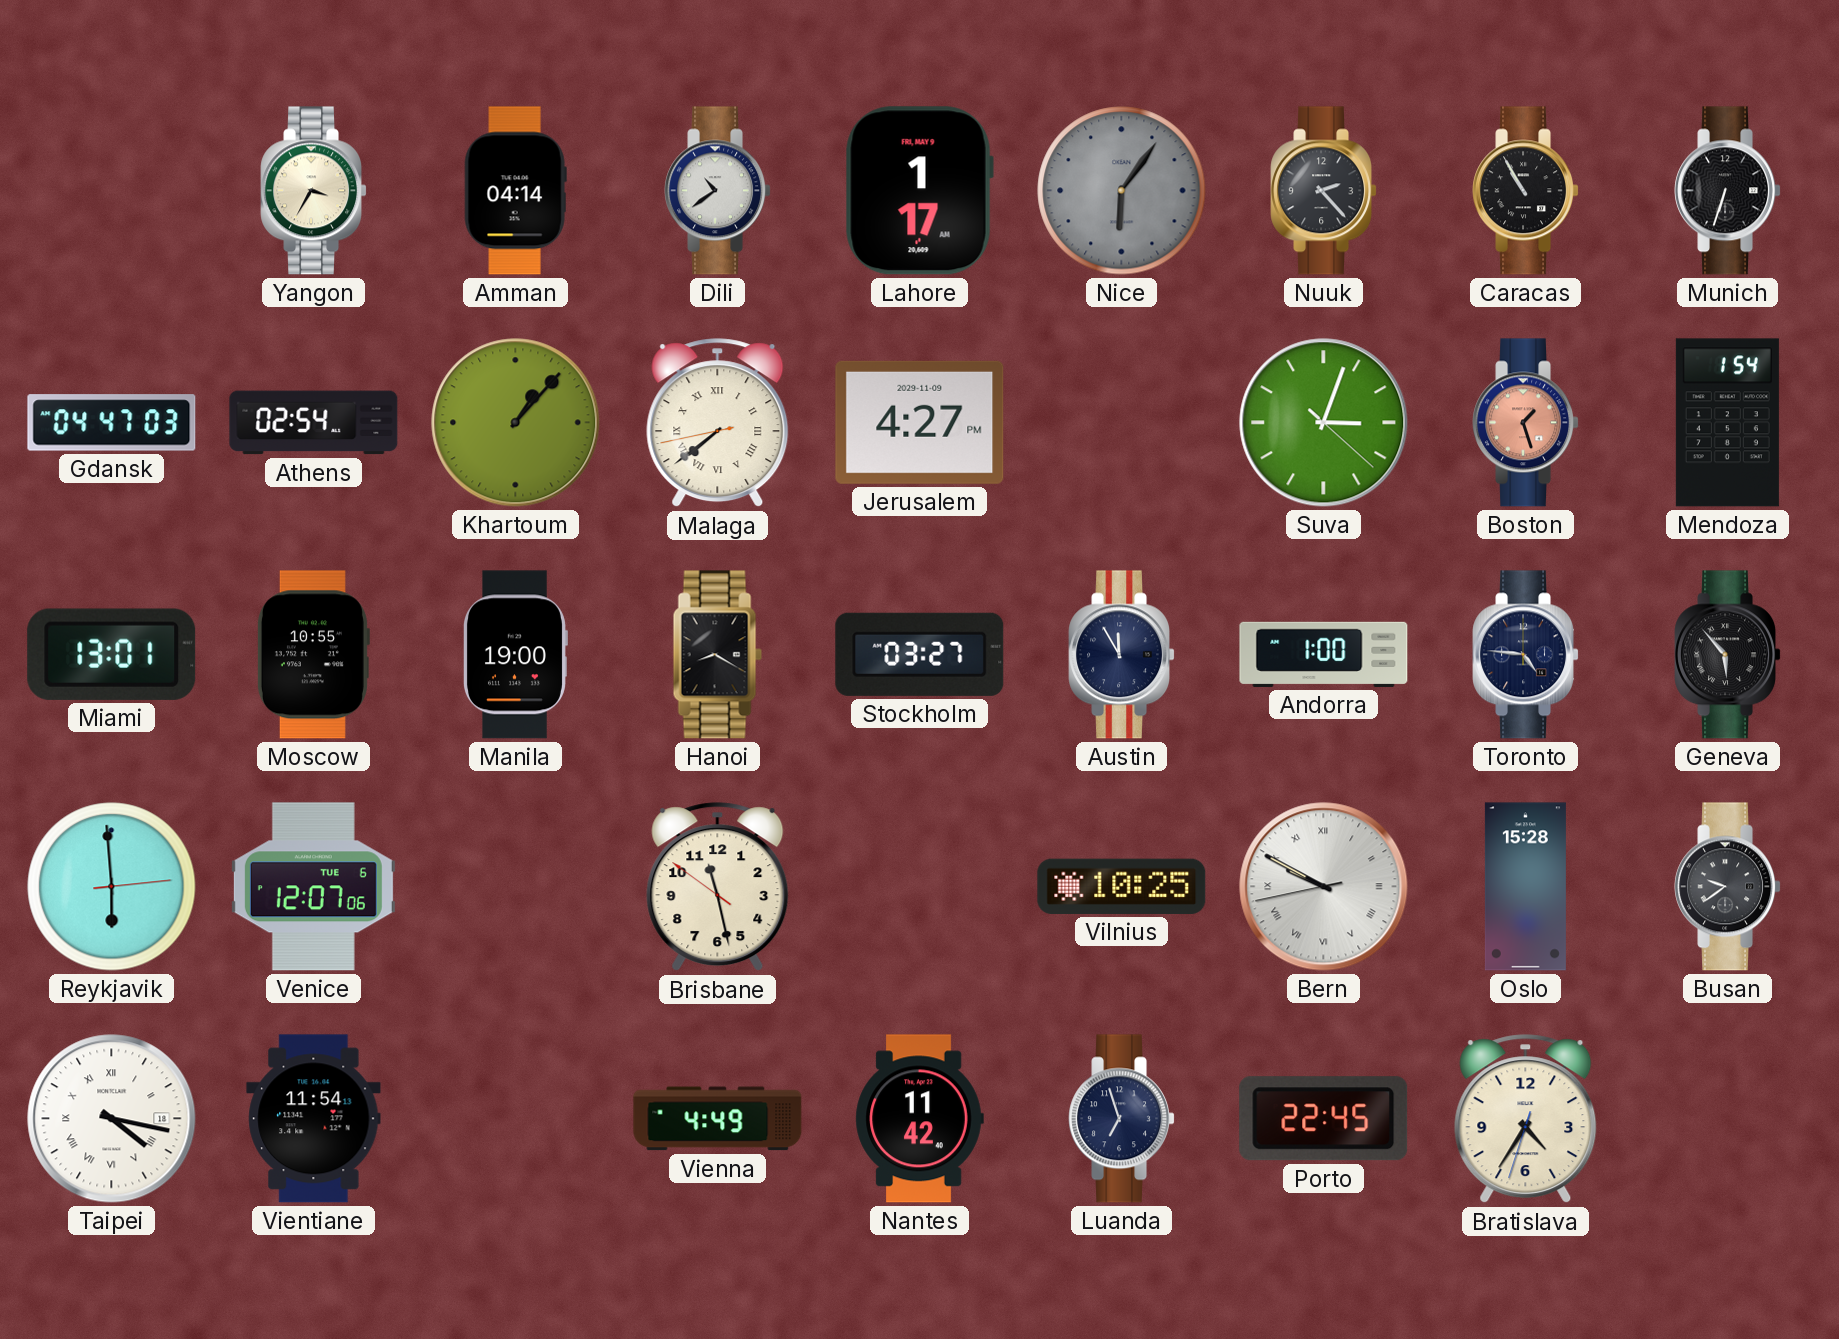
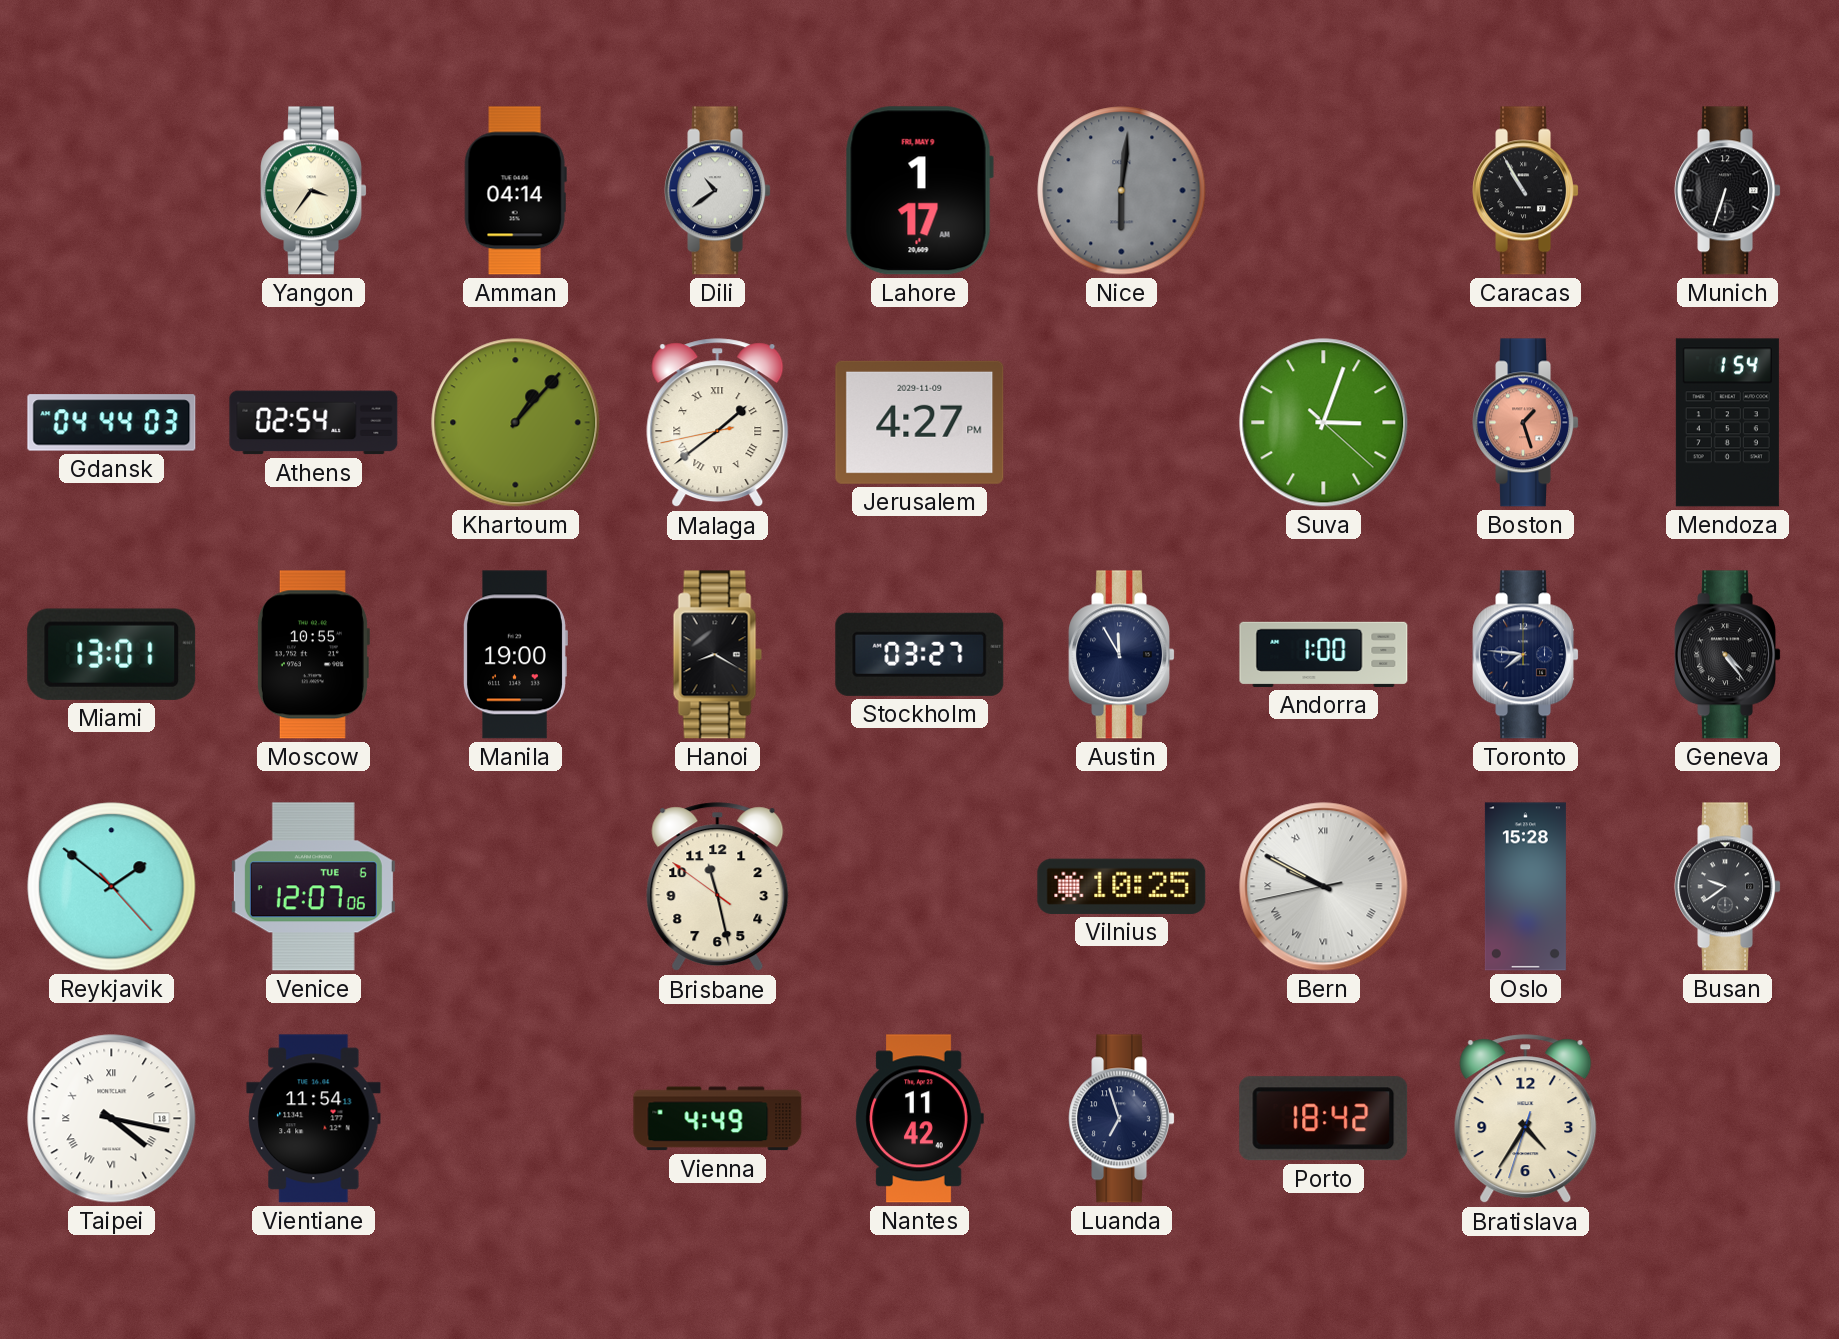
Yangon: 3:35 -> 3:36
Nice: 6:06 -> 6:01
Nuuk: 2:23 -> none
Gdansk: 04:47 -> 04:44
Malaga: 7:38 -> 1:38
Toronto: 4:46 -> 7:46
Geneva: 5:53 -> 4:24
Reykjavik: 5:59 -> 1:51
Porto: 22:45 -> 18:42
